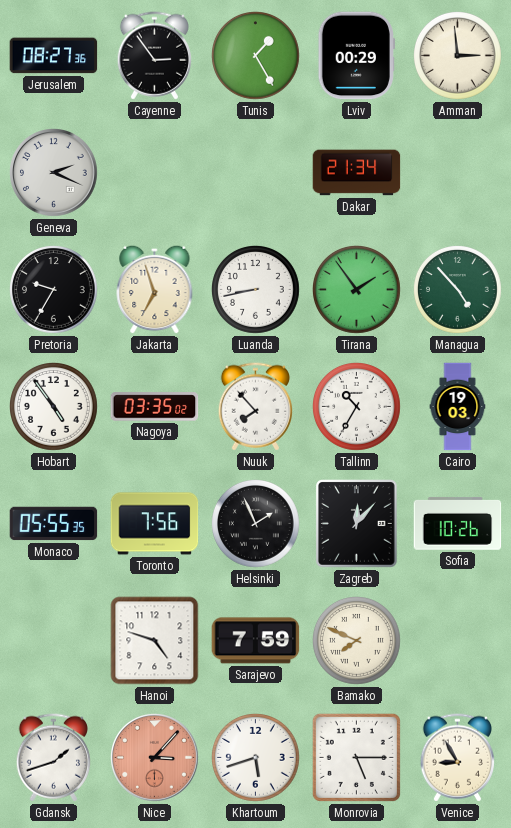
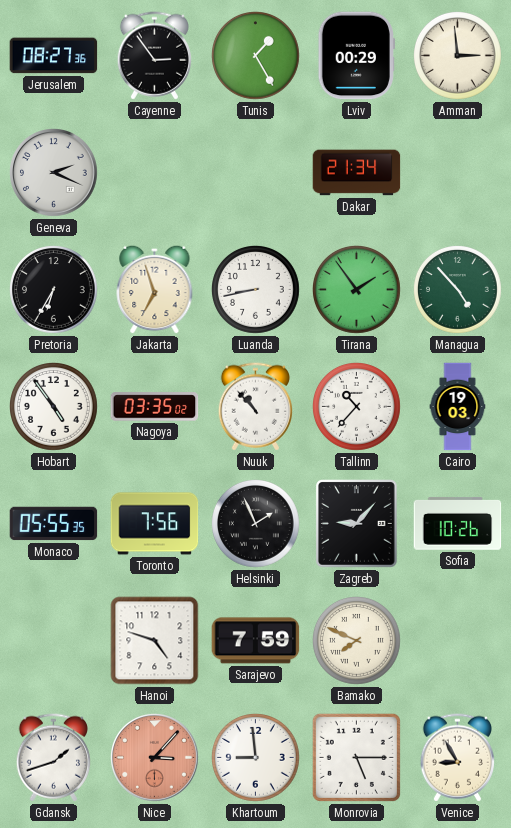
Pretoria: 9:35 -> 6:35
Nuuk: 7:53 -> 10:53
Tallinn: 10:35 -> 10:37
Zagreb: 12:07 -> 9:07
Khartoum: 5:42 -> 8:59
